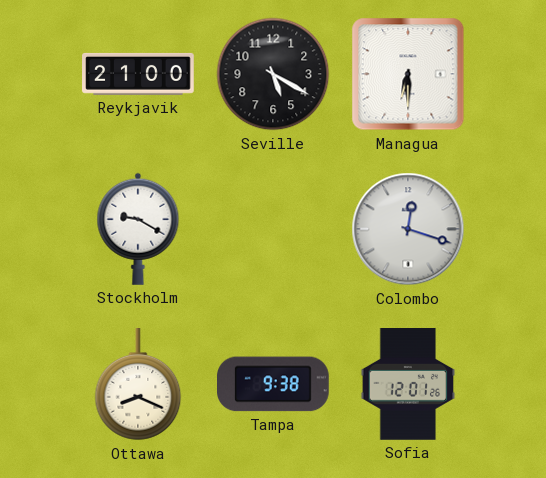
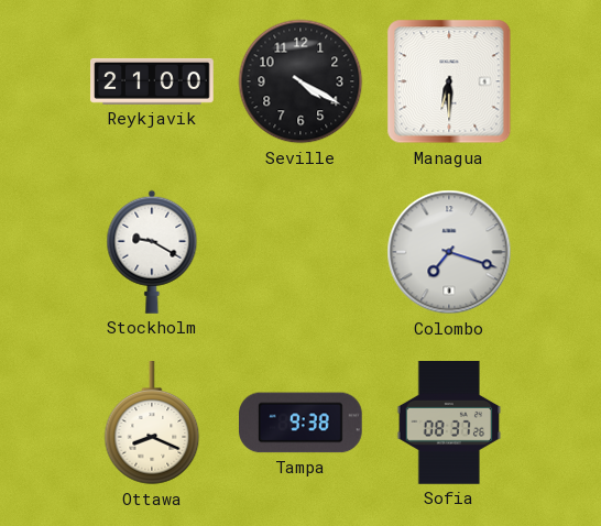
Seville: 5:20 -> 4:20
Colombo: 12:18 -> 7:18
Sofia: 12:01 -> 08:37
